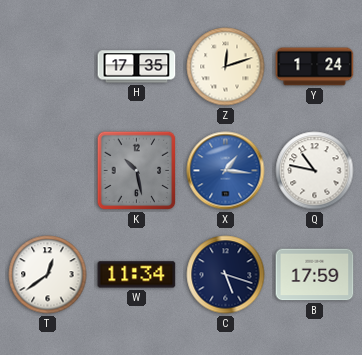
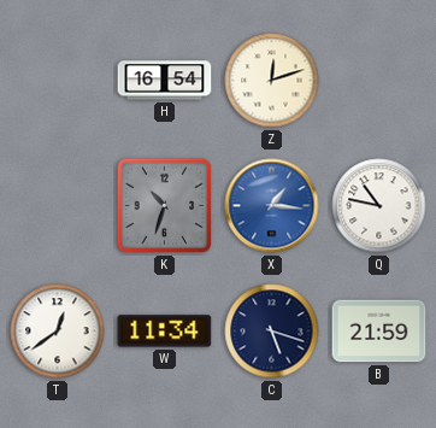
H: 17:35 -> 16:54
Y: 1:24 -> none
K: 10:28 -> 10:33
B: 17:59 -> 21:59
